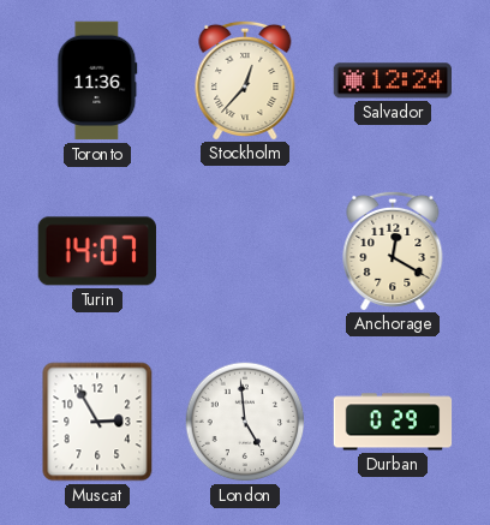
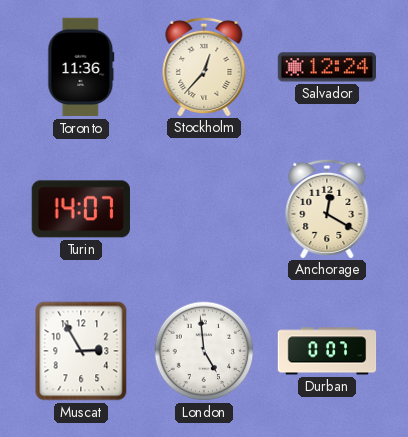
Durban: 0:29 -> 0:07
